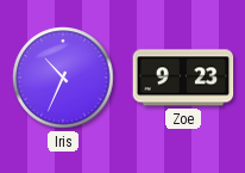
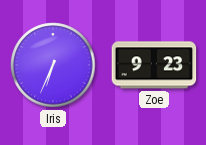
Iris: 10:34 -> 6:34
